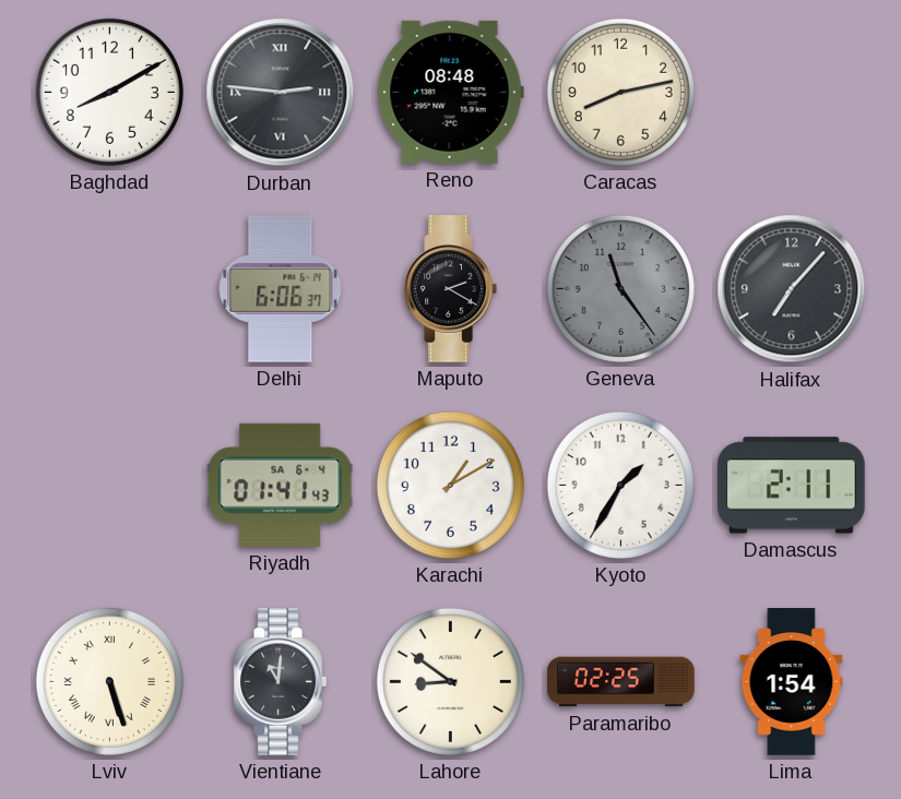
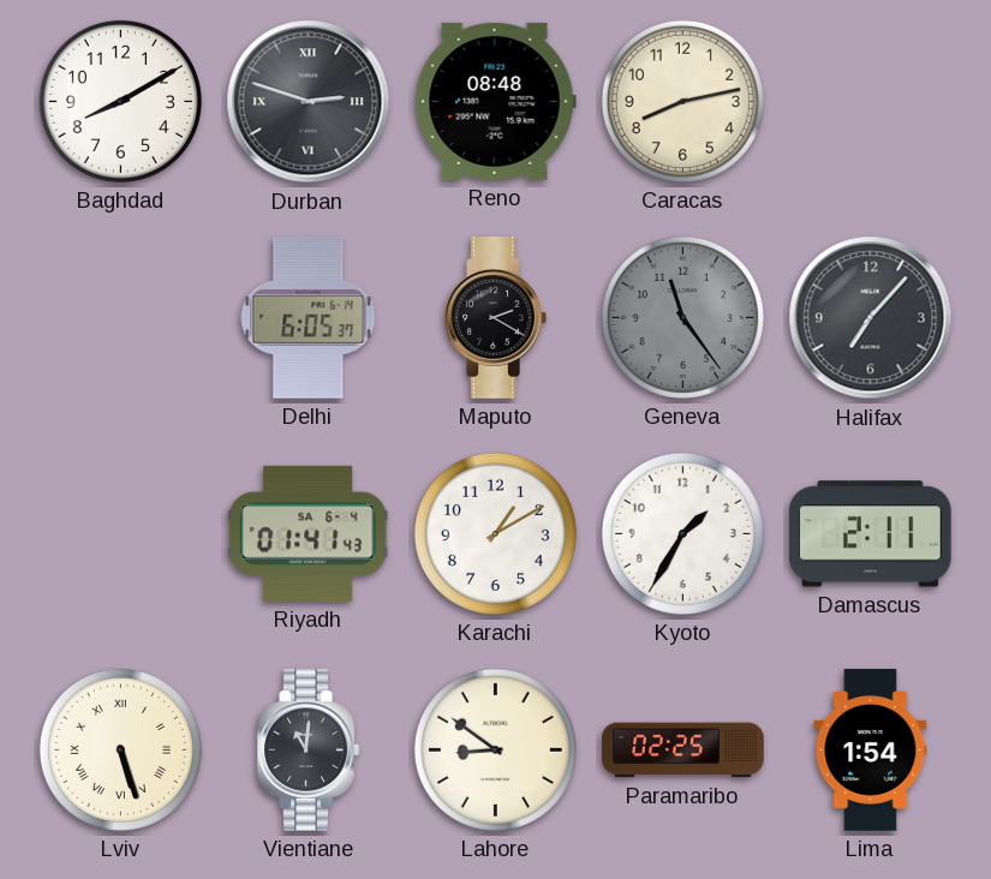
Durban: 2:46 -> 2:48
Delhi: 6:06 -> 6:05
